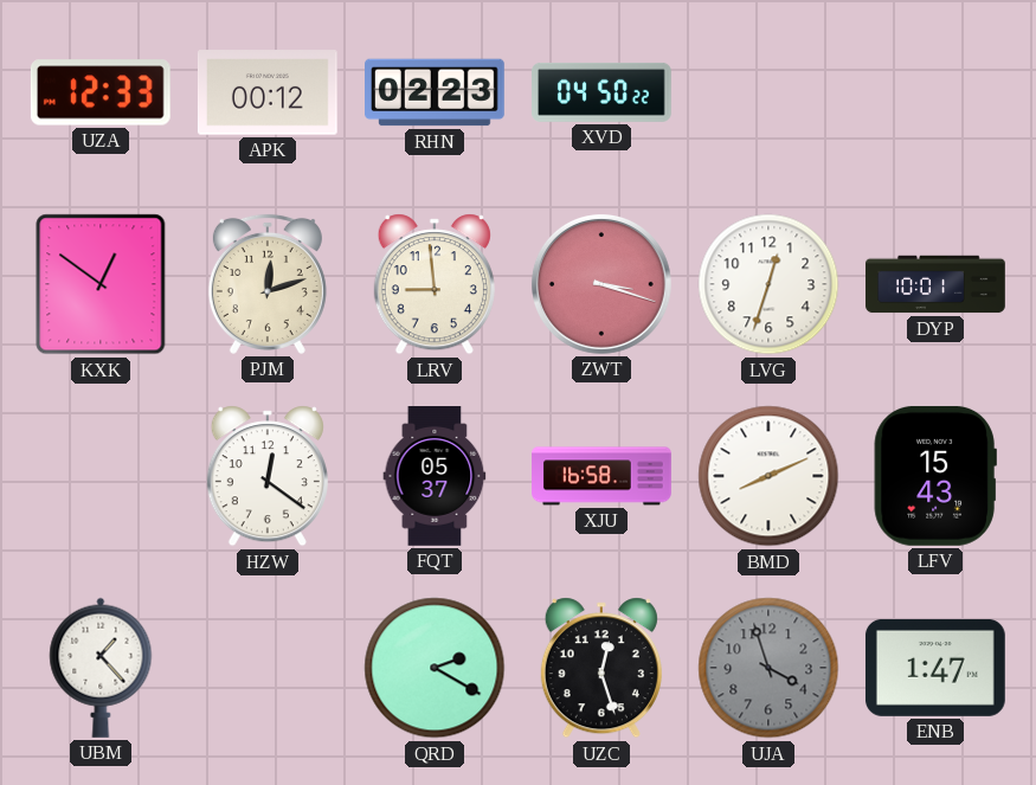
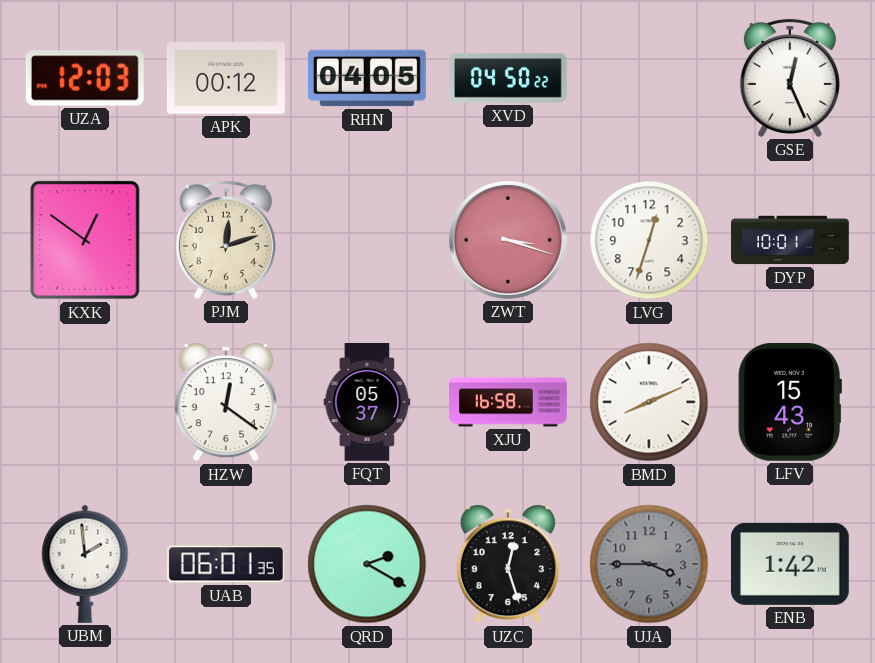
UZA: 12:33 -> 12:03
RHN: 02:23 -> 04:05
GSE: none -> 12:26
LRV: 8:59 -> none
UBM: 1:23 -> 1:59
UAB: none -> 06:01
UJA: 3:57 -> 3:45
ENB: 1:47 -> 1:42
